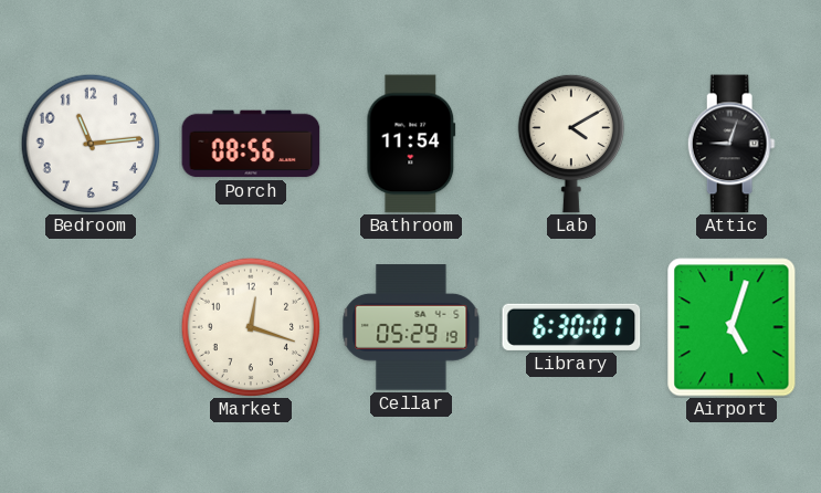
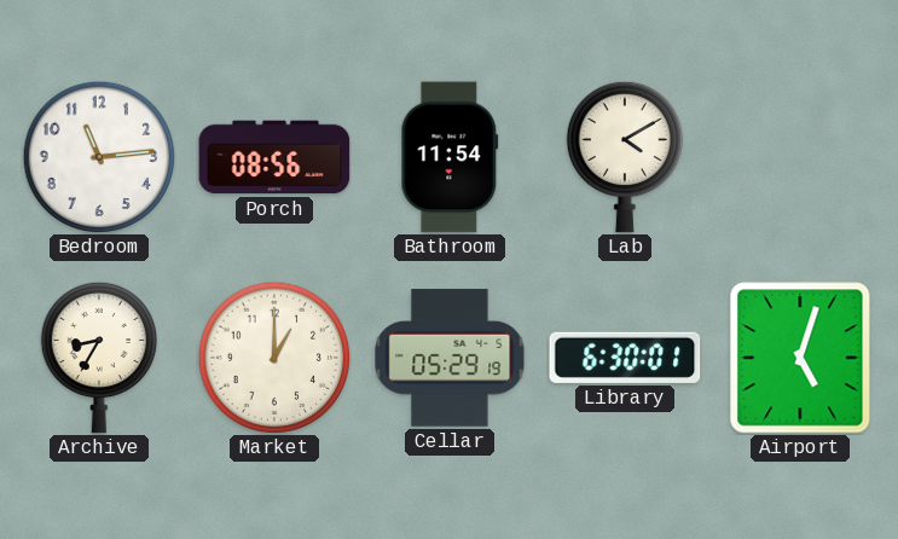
Attic: 9:03 -> none
Archive: none -> 8:35
Market: 12:18 -> 1:00
